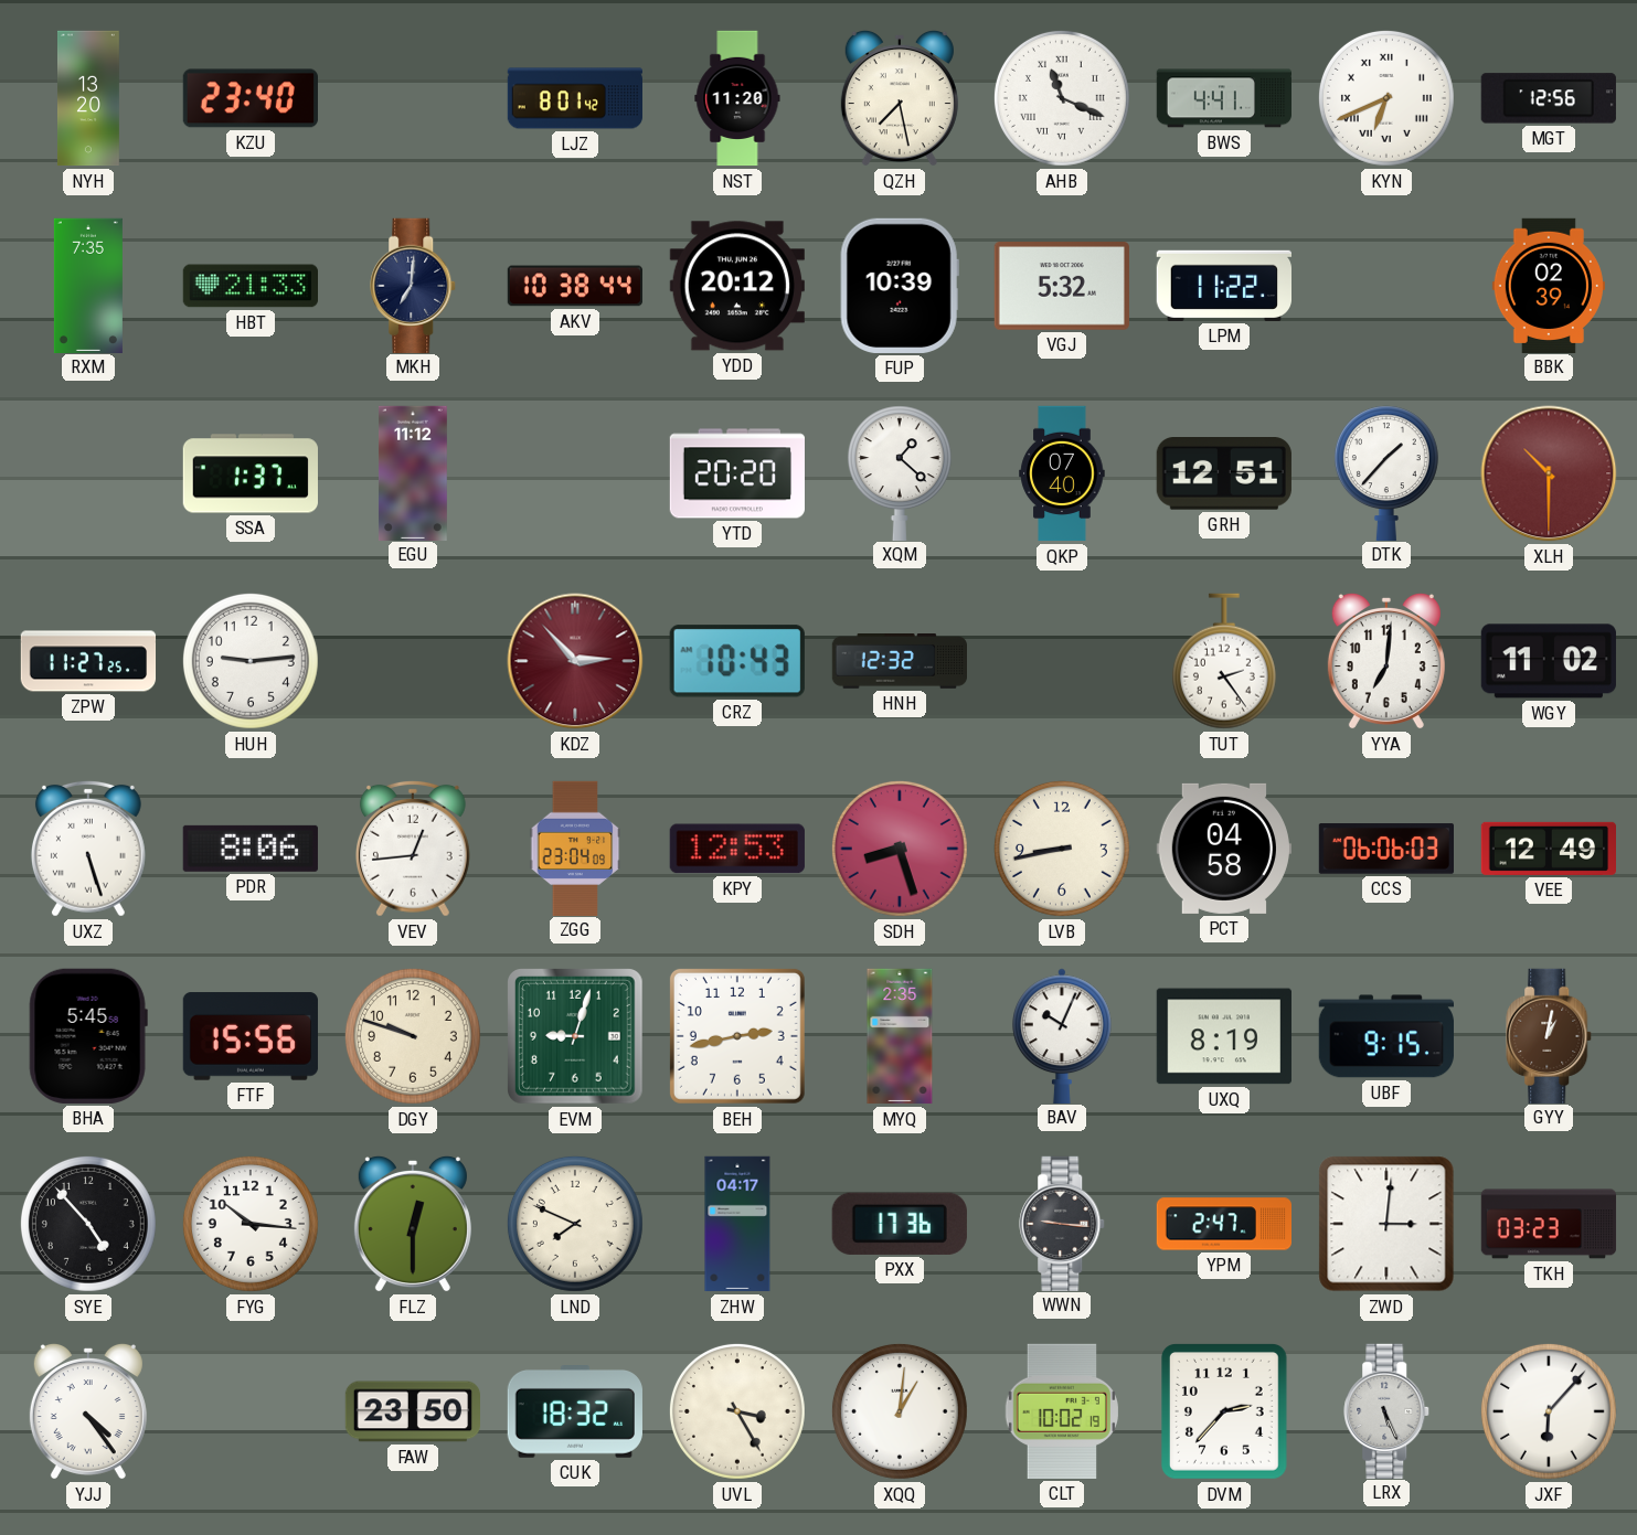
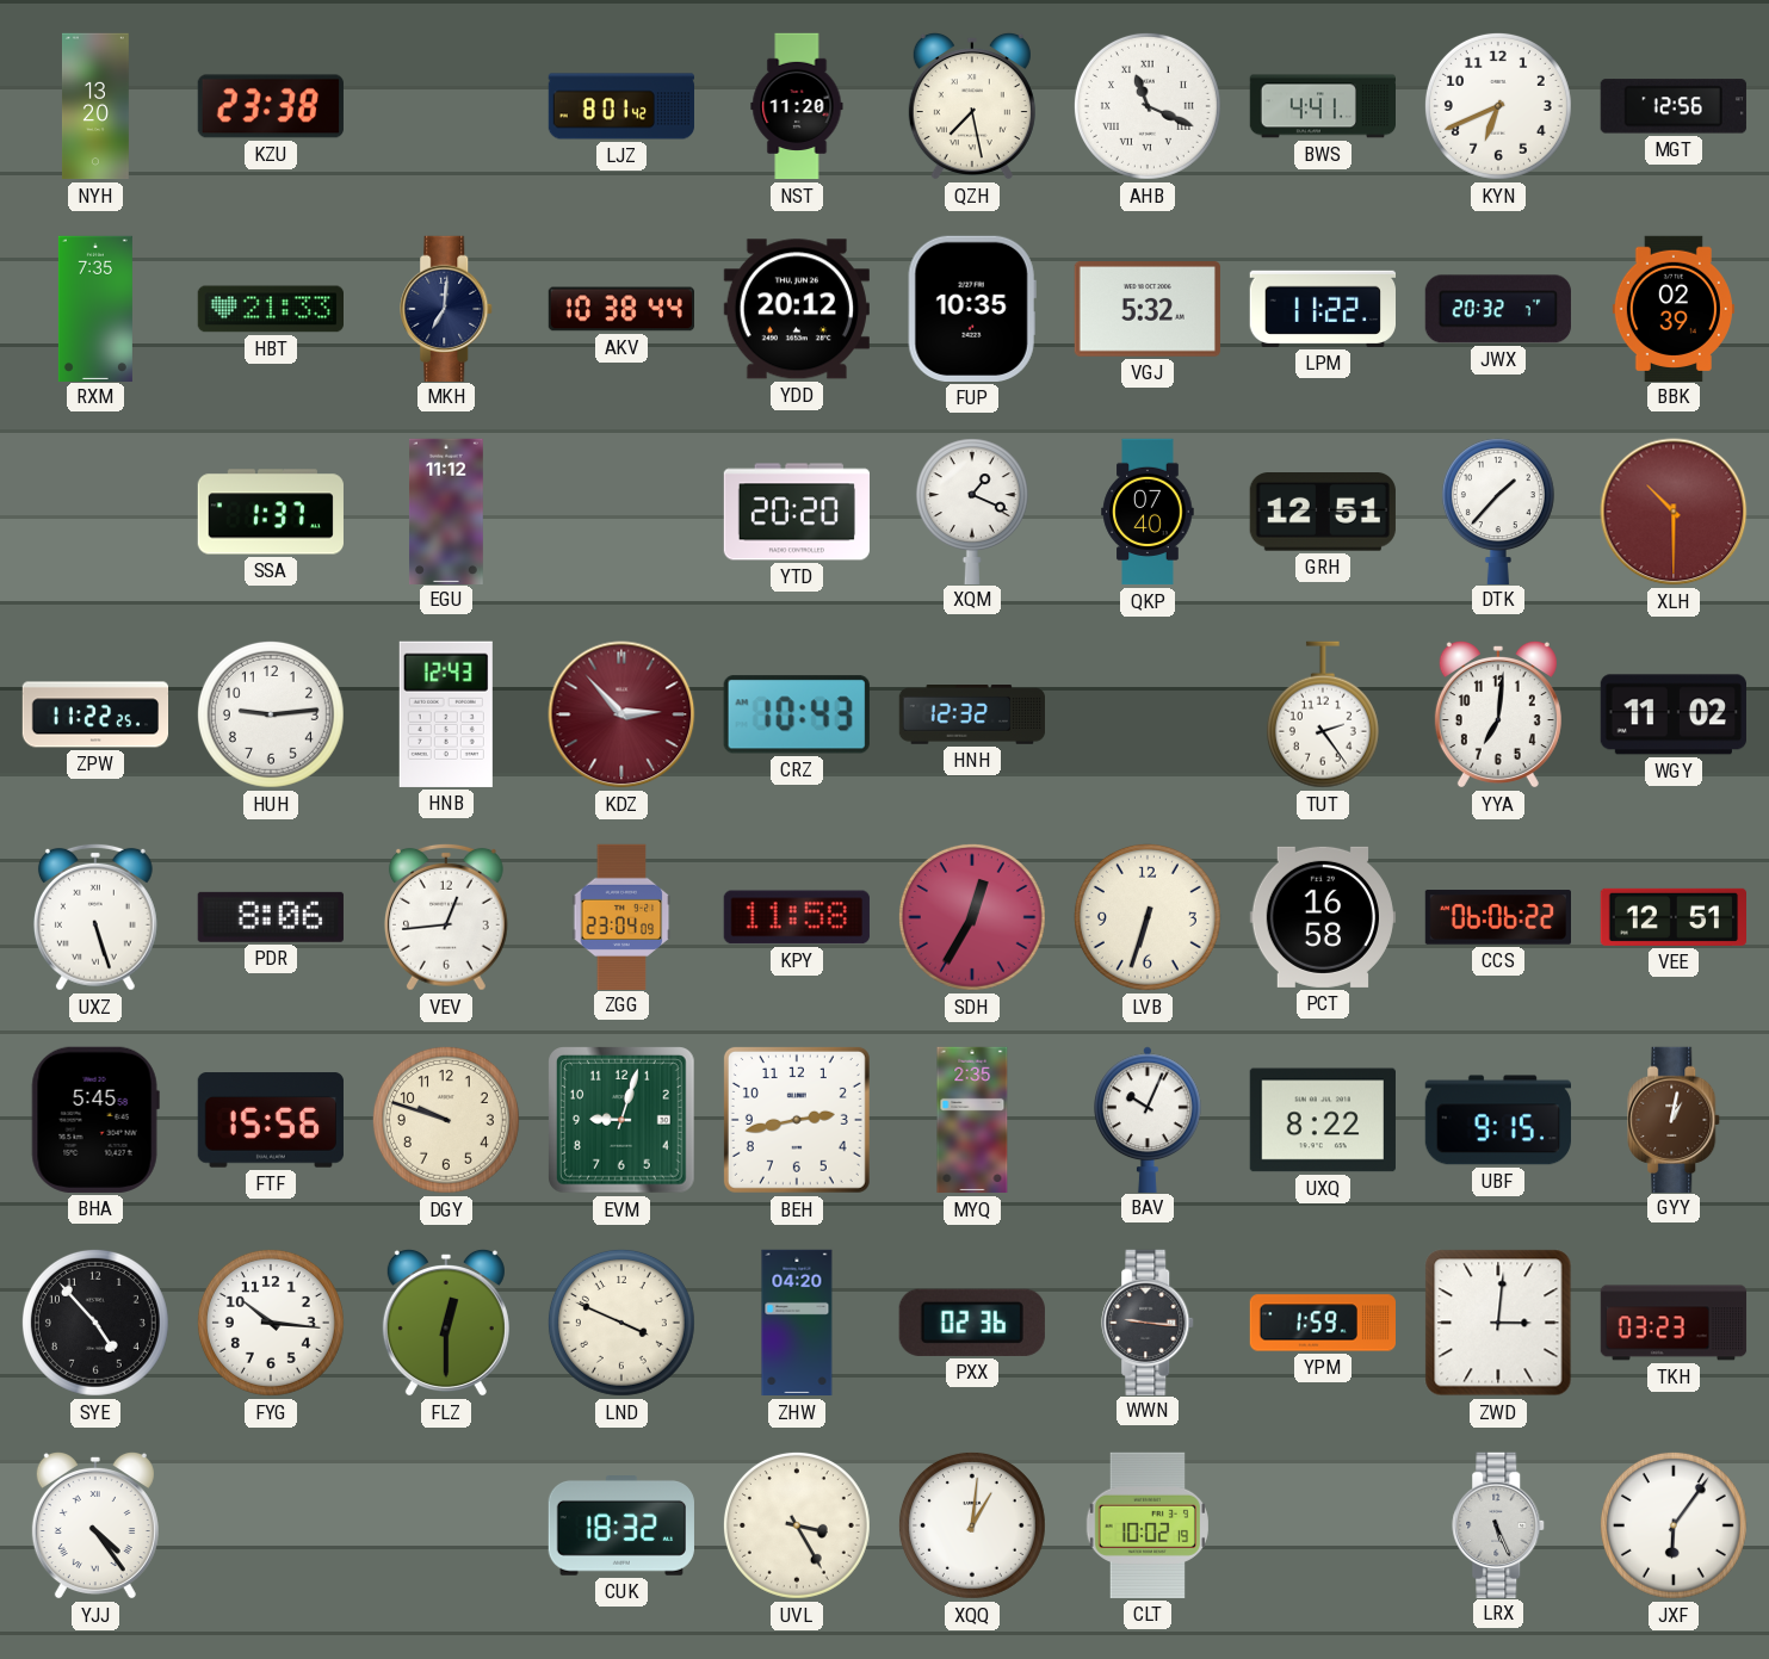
KZU: 23:40 -> 23:38
KYN numerals: Roman -> Arabic
FUP: 10:39 -> 10:35
JWX: none -> 20:32
XQM: 1:22 -> 1:19
ZPW: 11:27 -> 11:22
HNB: none -> 12:43
KPY: 12:53 -> 11:58
SDH: 8:27 -> 12:35
LVB: 8:43 -> 6:33
PCT: 04:58 -> 16:58
CCS: 06:06:03 -> 06:06:22
VEE: 12:49 -> 12:51
UXQ: 8:19 -> 8:22
LND: 7:49 -> 3:49
ZHW: 04:17 -> 04:20
PXX: 17:36 -> 02:36
YPM: 2:47 -> 1:59
FAW: 23:50 -> none
DVM: 2:37 -> none
JXF: 6:07 -> 6:06
